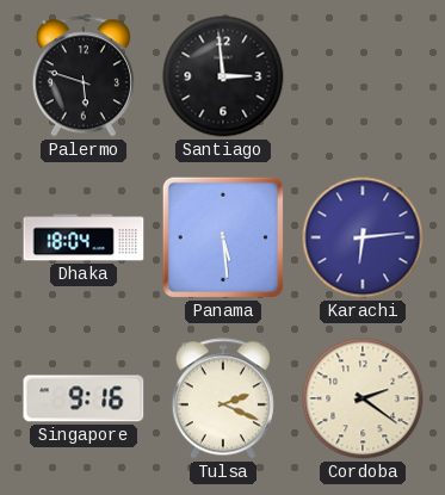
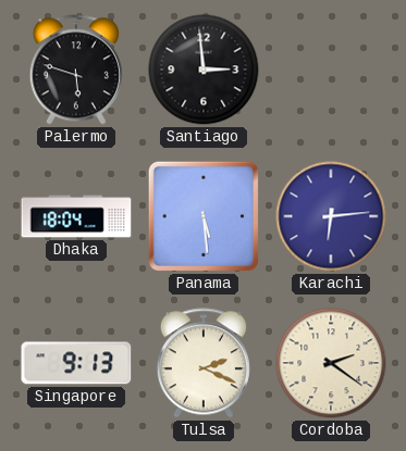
Singapore: 9:16 -> 9:13
